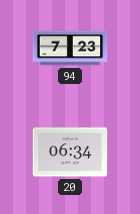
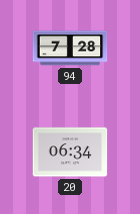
94: 7:23 -> 7:28
